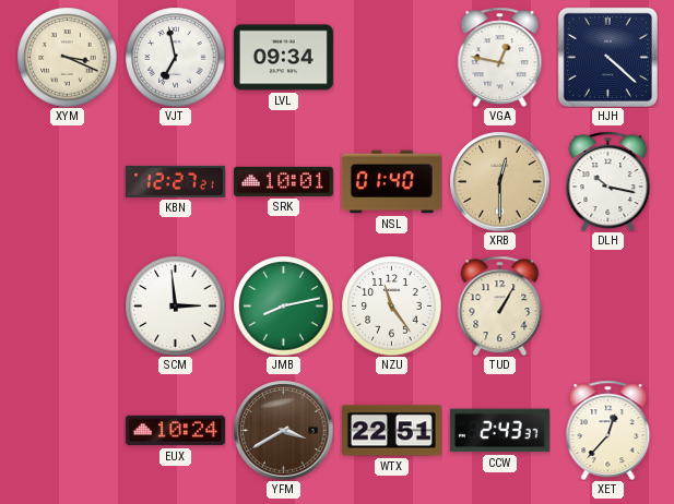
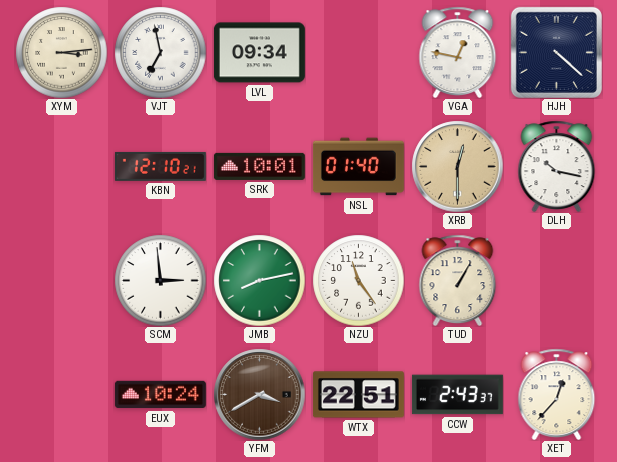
XYM: 3:19 -> 3:14
KBN: 12:27 -> 12:10
